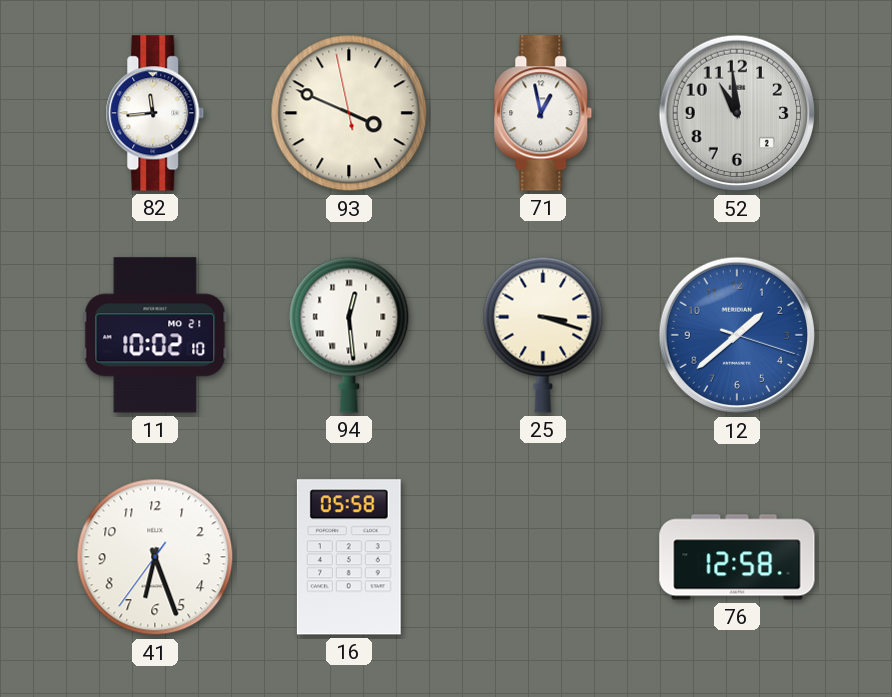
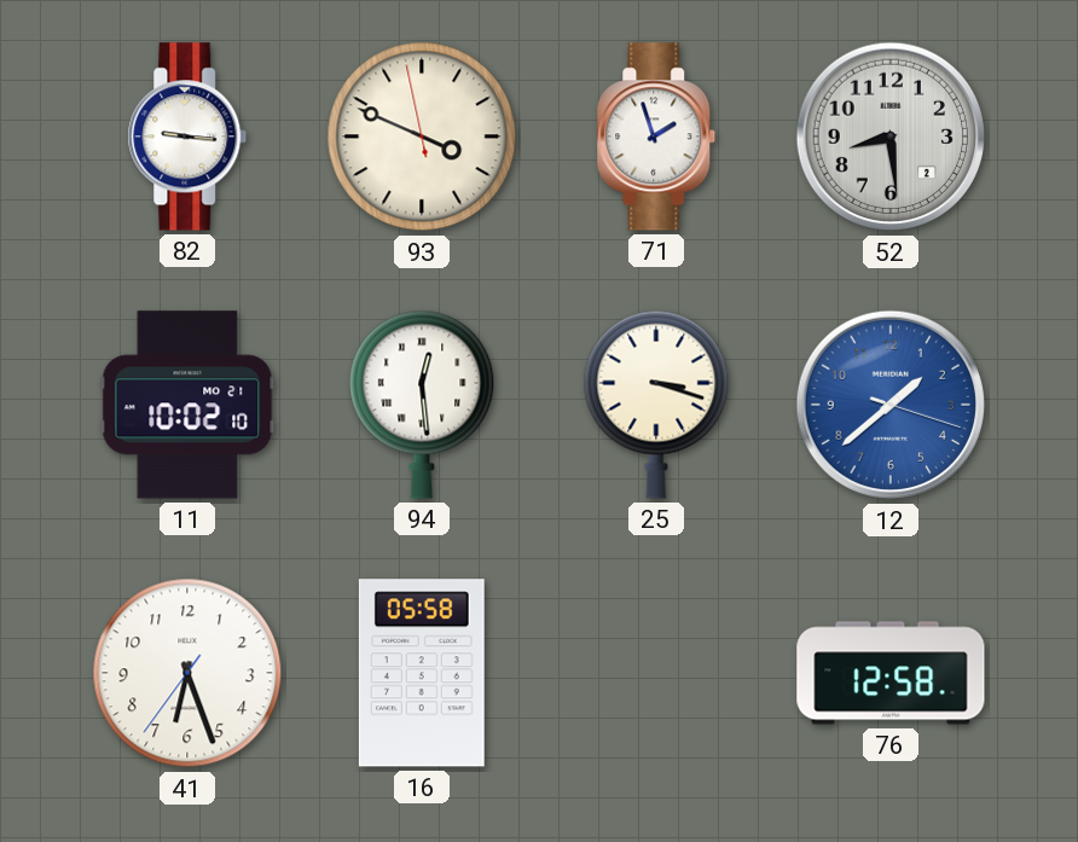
82: 11:44 -> 9:16
71: 12:58 -> 1:57
52: 10:59 -> 8:29
